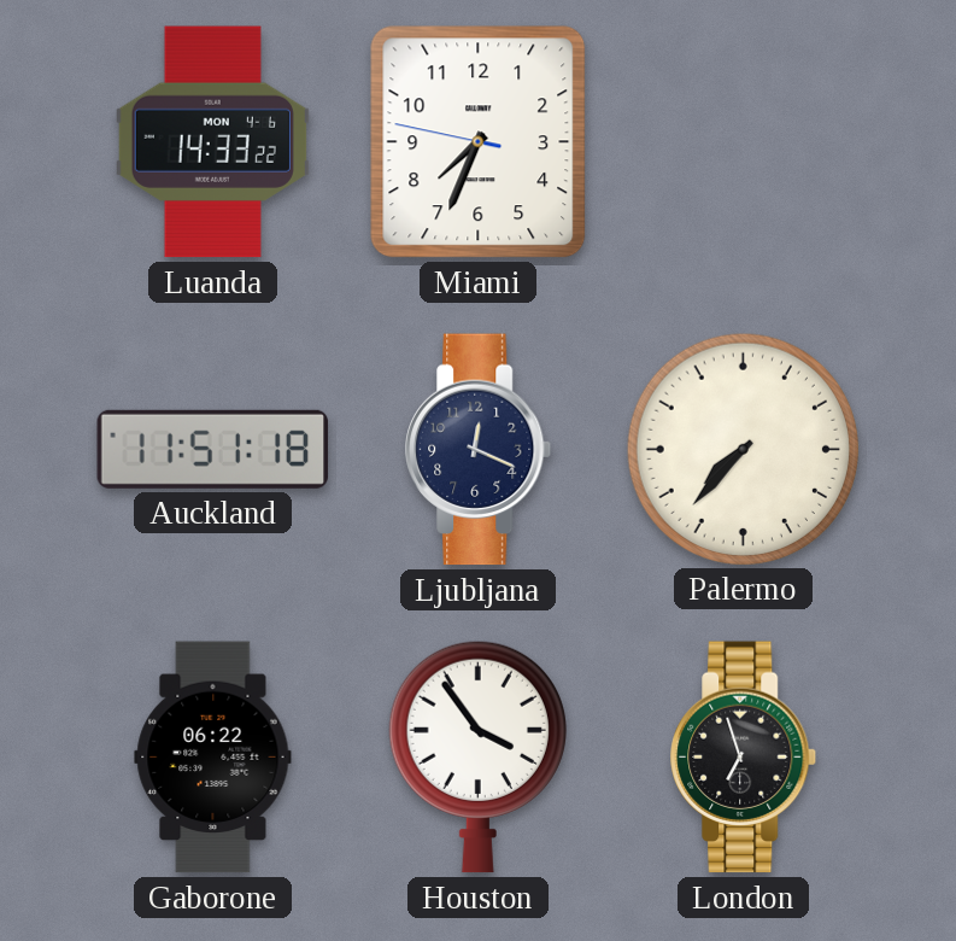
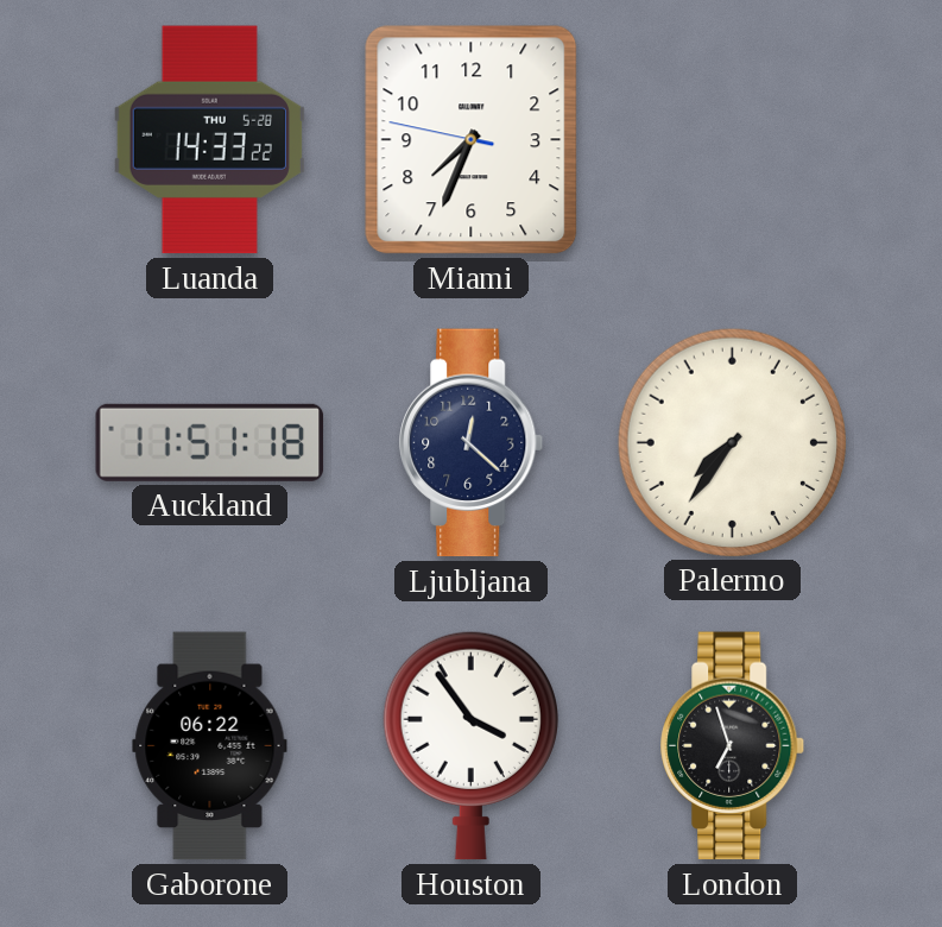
Luanda date: MON 4-6 -> THU 5-28
Ljubljana: 12:19 -> 12:22
Palermo: 7:37 -> 7:36
